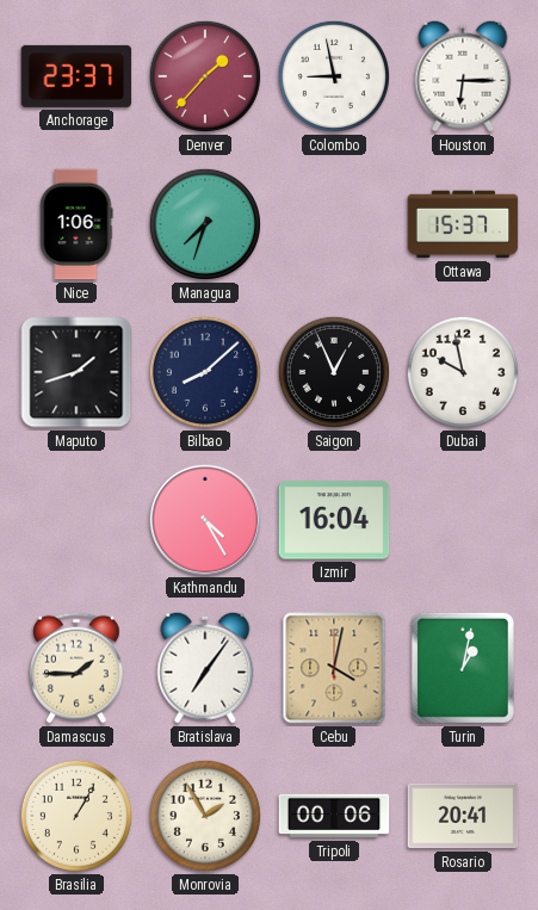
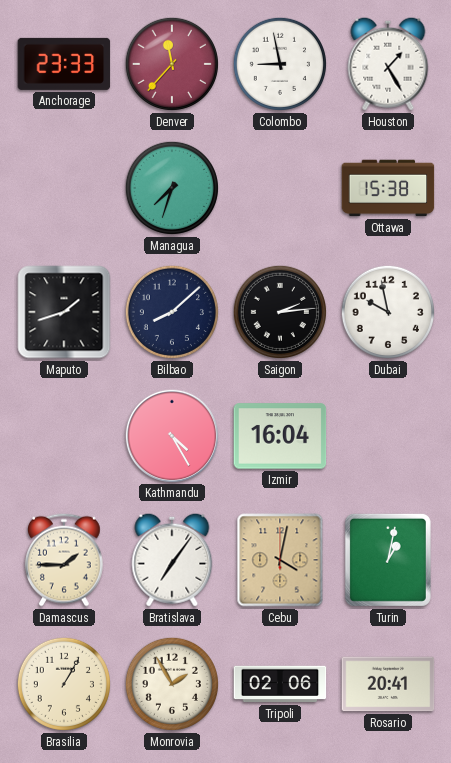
Anchorage: 23:37 -> 23:33
Denver: 1:37 -> 11:37
Houston: 6:15 -> 1:25
Nice: 1:06 -> none
Ottawa: 15:37 -> 15:38
Saigon: 12:56 -> 2:14
Tripoli: 00:06 -> 02:06
